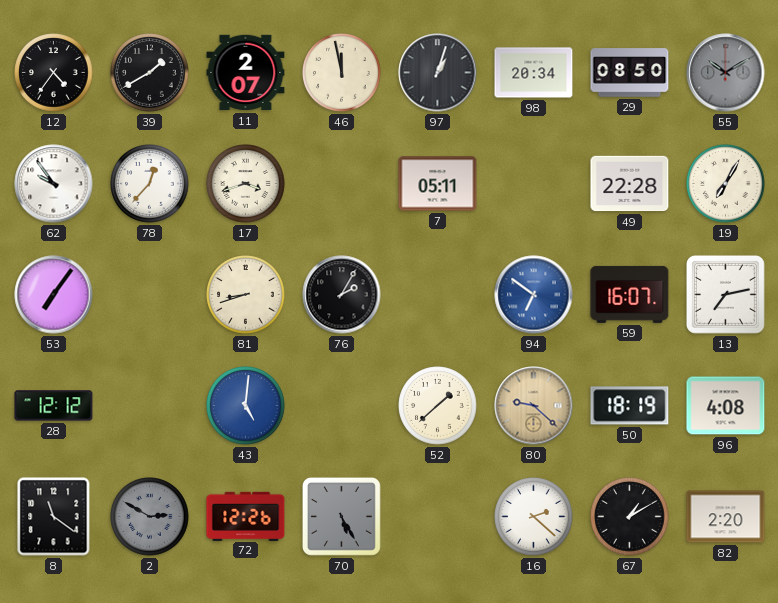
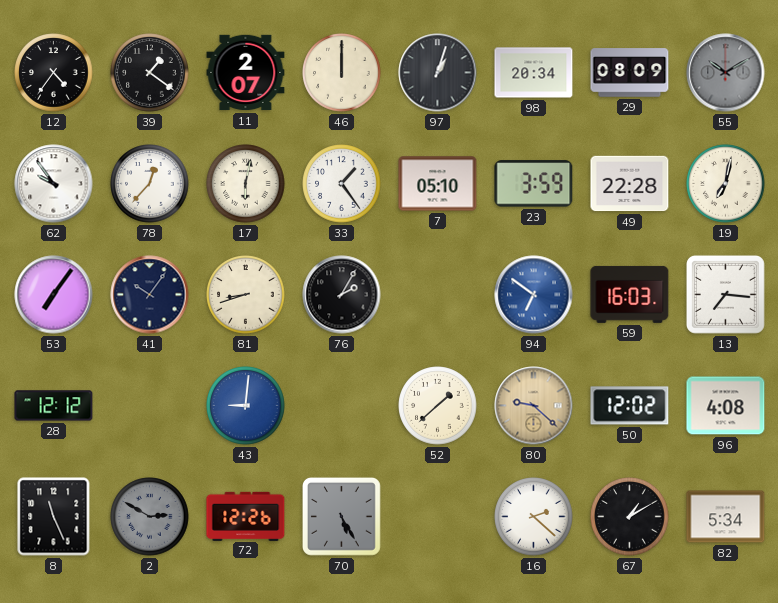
39: 1:40 -> 1:21
46: 11:58 -> 12:00
29: 08:50 -> 08:09
17: 3:42 -> 6:02
33: none -> 1:24
7: 05:11 -> 05:10
23: none -> 3:59
19: 7:05 -> 7:02
41: none -> 10:06
59: 16:07 -> 16:03
13: 7:13 -> 7:16
43: 5:01 -> 9:01
50: 18:19 -> 12:02
8: 11:21 -> 11:26
82: 2:20 -> 5:34
